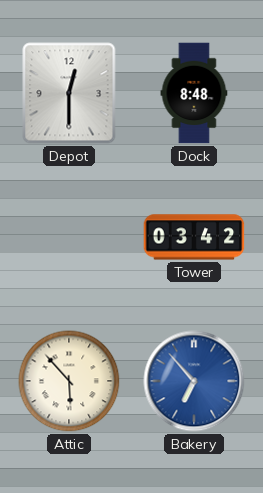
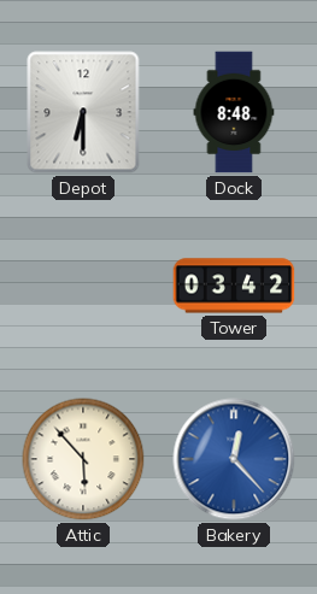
Depot: 12:30 -> 6:30
Bakery: 6:53 -> 12:23
